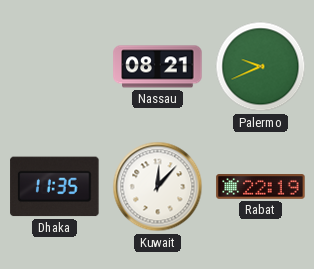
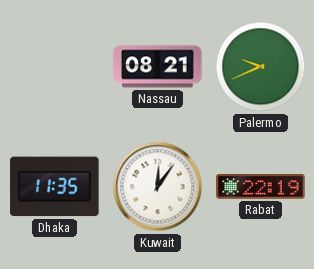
Kuwait: 12:07 -> 12:06
